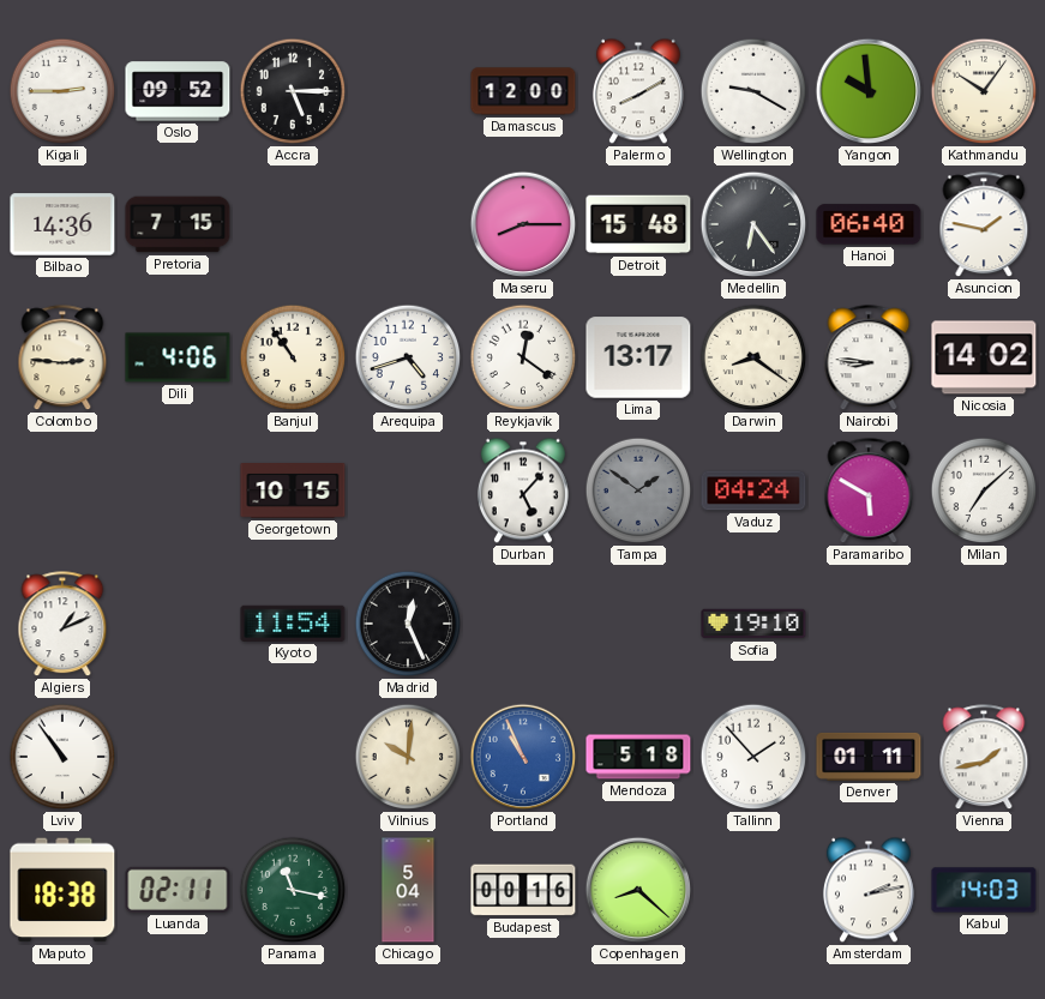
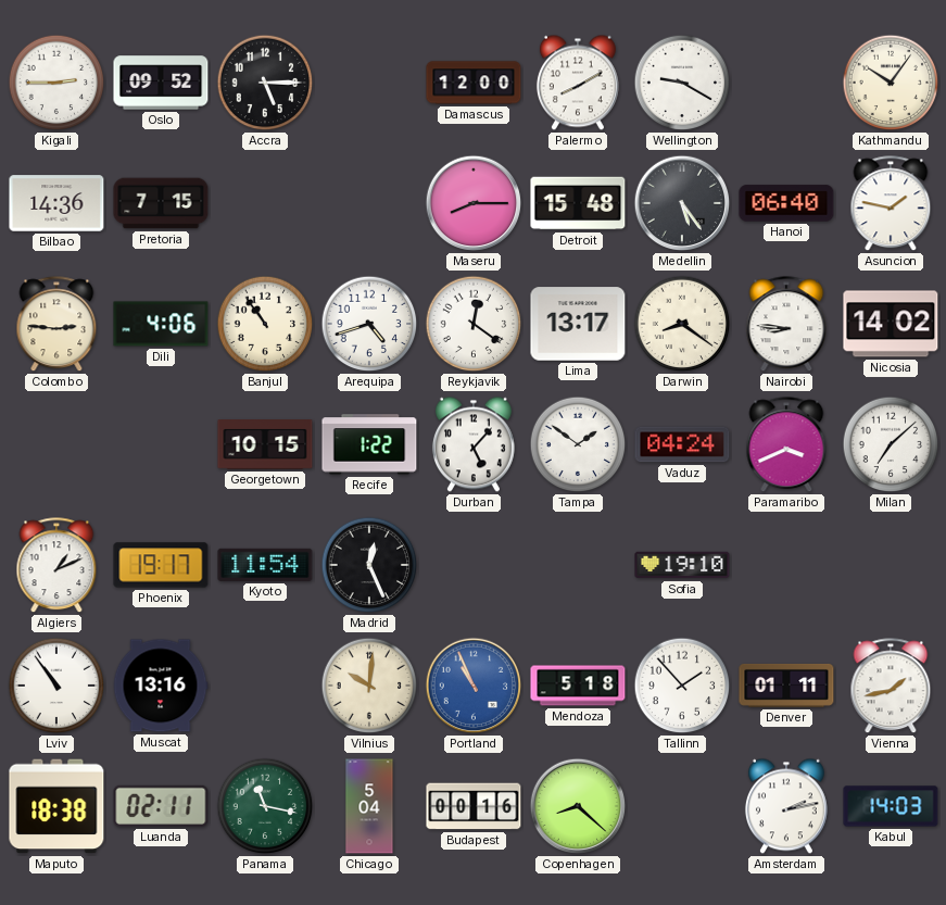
Yangon: 9:59 -> none
Medellin: 6:24 -> 5:24
Recife: none -> 1:22
Tampa dial: grey -> white
Paramaribo: 5:50 -> 3:41
Phoenix: none -> 19:17
Muscat: none -> 13:16
